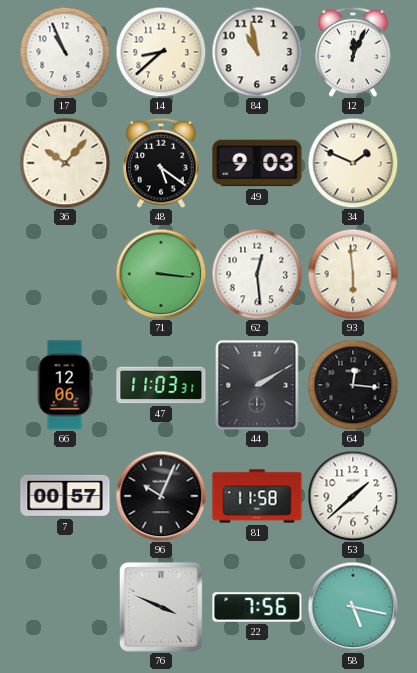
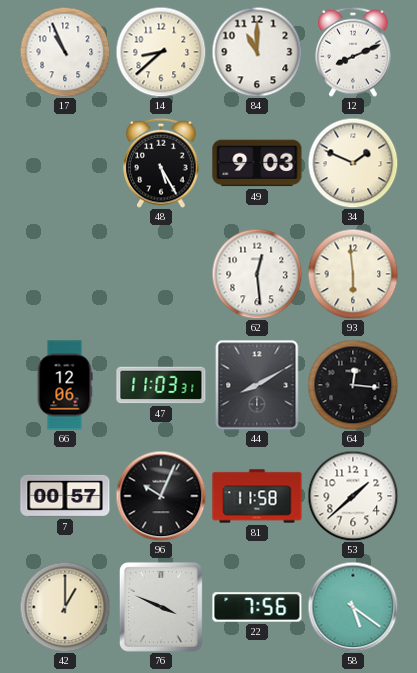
84: 10:58 -> 11:00
12: 12:04 -> 8:11
36: 10:07 -> none
48: 5:21 -> 5:25
71: 3:16 -> none
44: 2:10 -> 8:10
42: none -> 1:00
58: 5:17 -> 5:21
